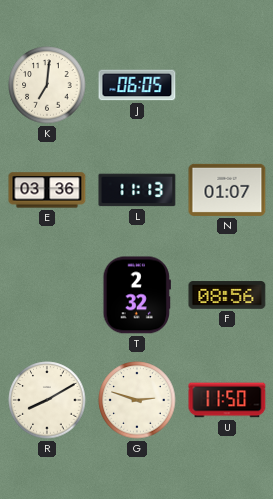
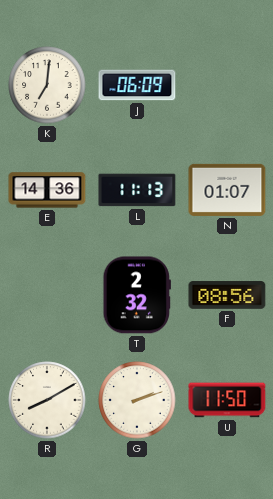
J: 06:05 -> 06:09
E: 03:36 -> 14:36
G: 2:48 -> 2:12
